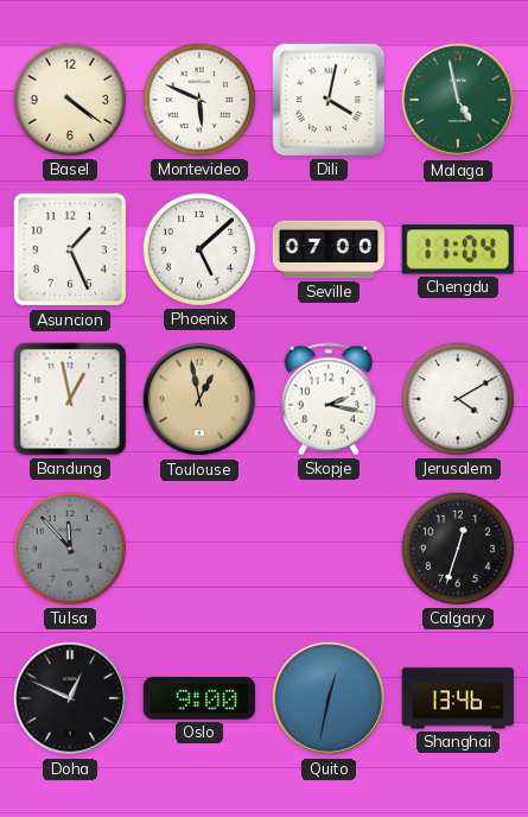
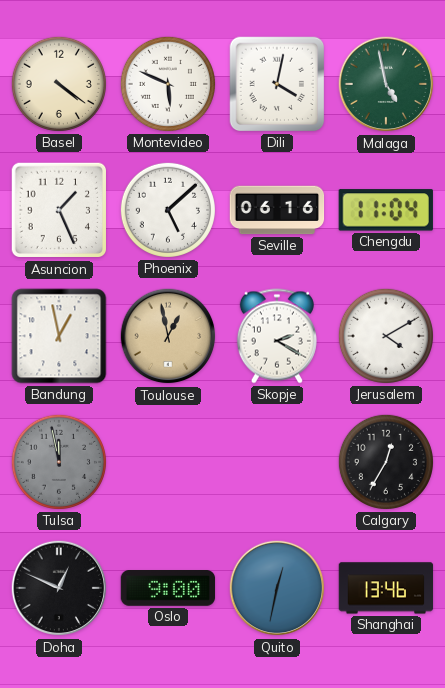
Seville: 07:00 -> 06:16
Skopje: 2:17 -> 2:20
Tulsa: 11:53 -> 11:58
Calgary: 12:33 -> 12:35
